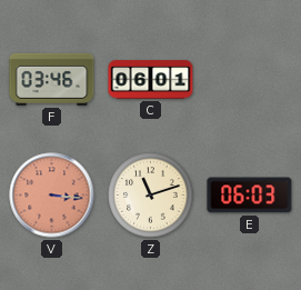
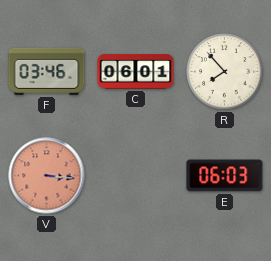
R: none -> 7:53
Z: 11:12 -> none
